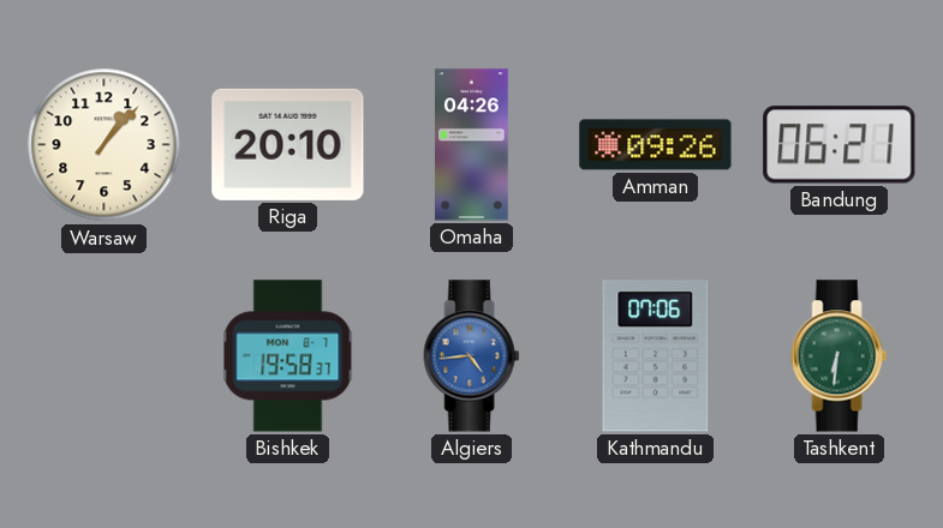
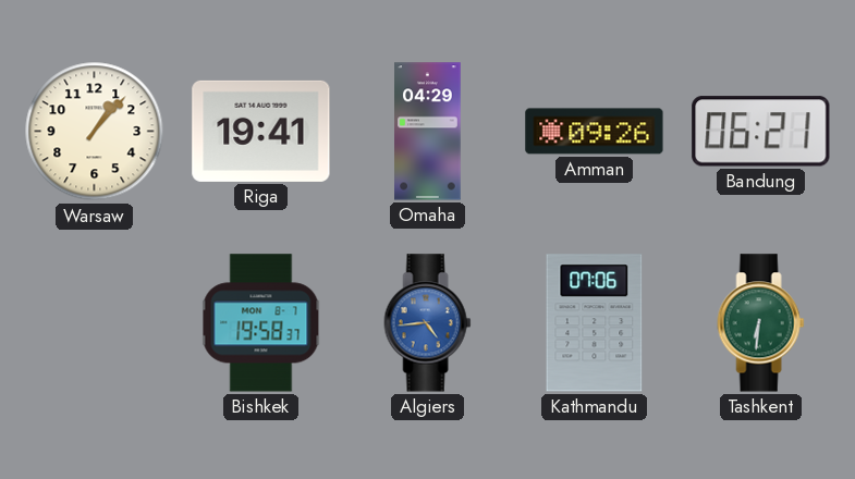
Riga: 20:10 -> 19:41
Omaha: 04:26 -> 04:29
